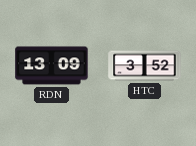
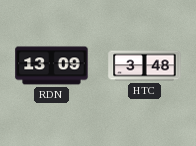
HTC: 3:52 -> 3:48
